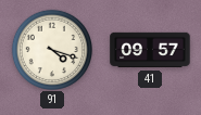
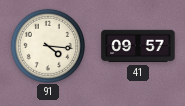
91: 4:18 -> 4:16
